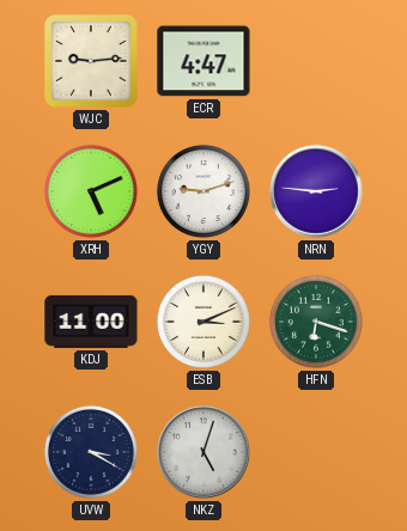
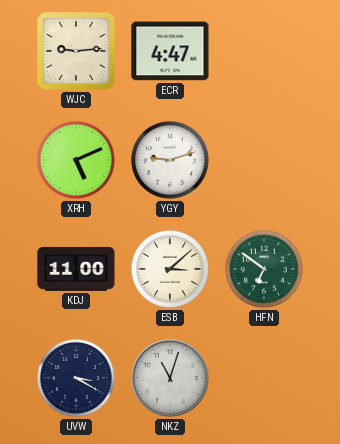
NRN: 2:46 -> none
ESB: 3:11 -> 3:08
HFN: 6:18 -> 6:51
NKZ: 5:03 -> 11:03
